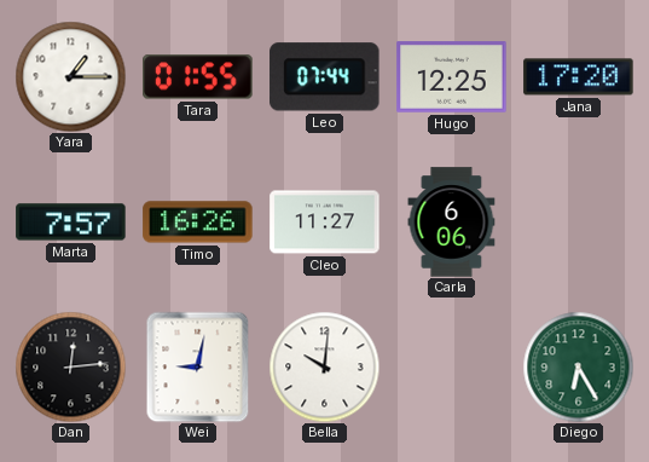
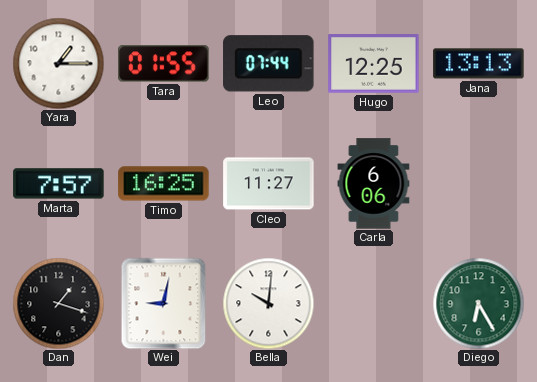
Jana: 17:20 -> 13:13
Timo: 16:26 -> 16:25
Dan: 12:14 -> 1:18
